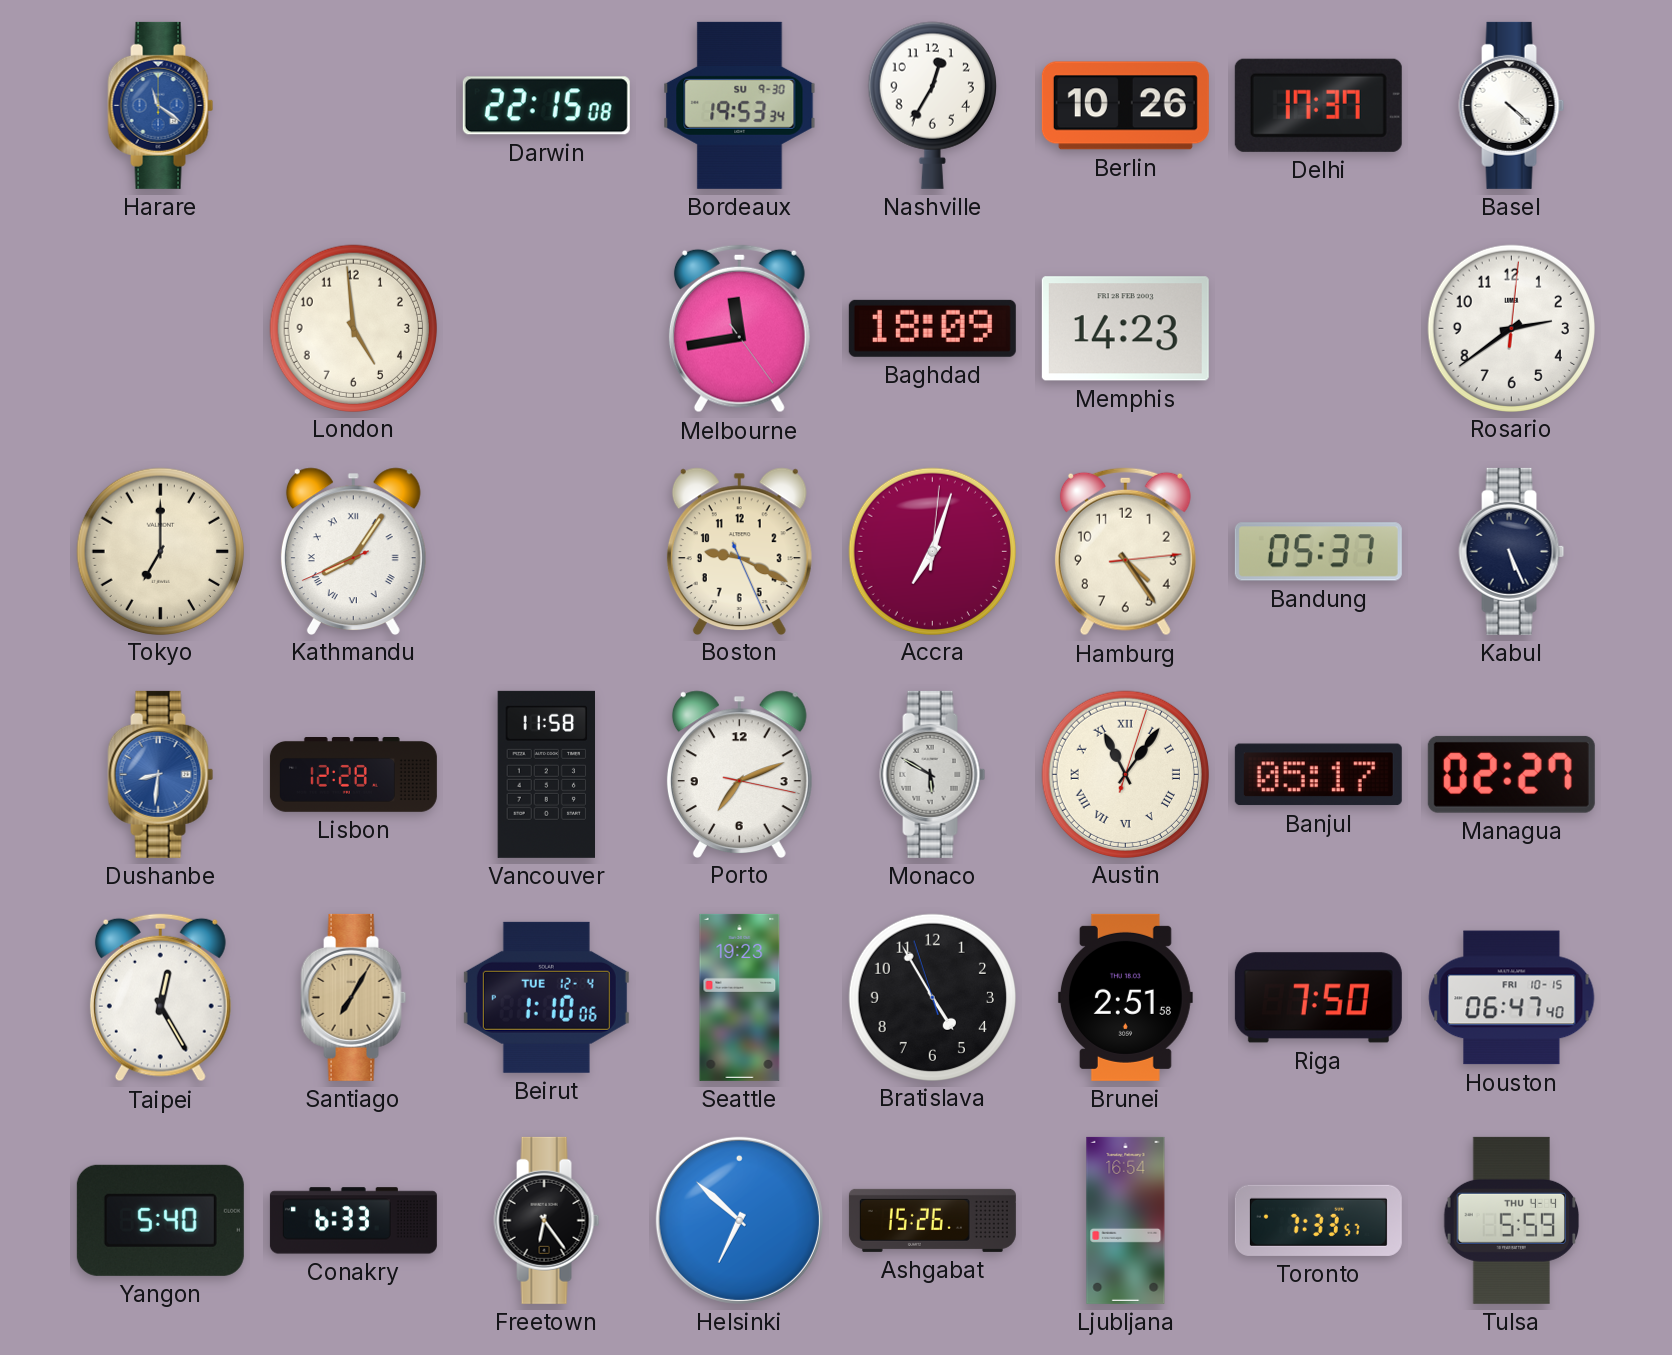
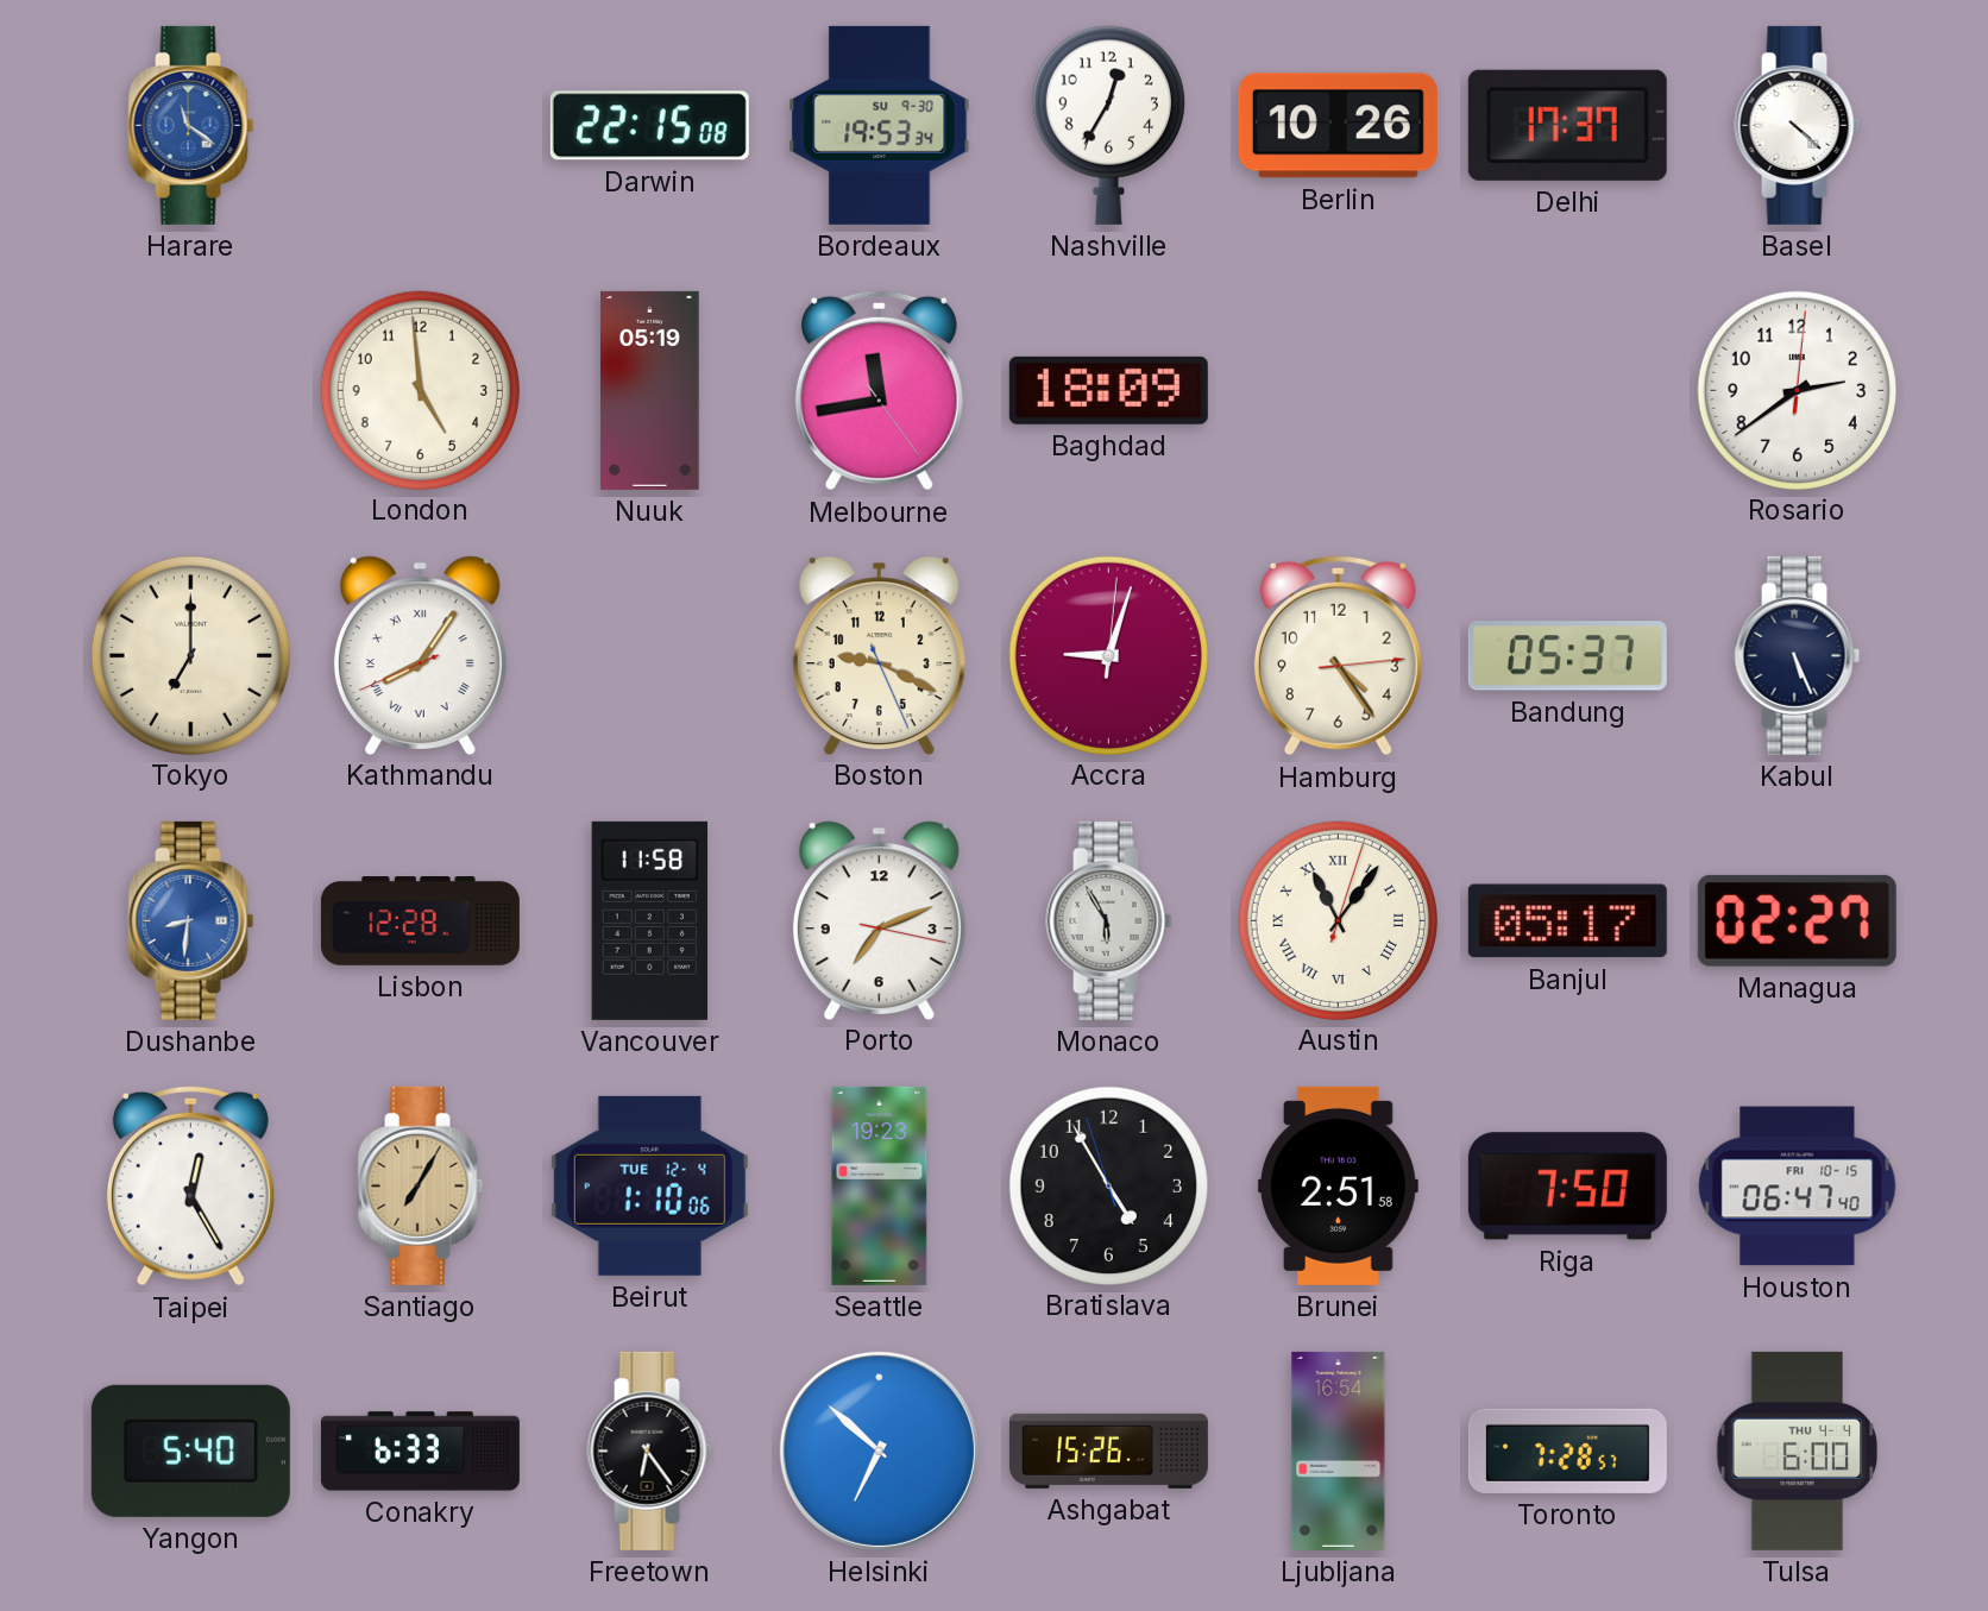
Nuuk: none -> 05:19
Memphis: 14:23 -> none
Accra: 7:03 -> 9:03
Monaco: 5:50 -> 5:55
Toronto: 7:33 -> 7:28
Tulsa: 5:59 -> 6:00
